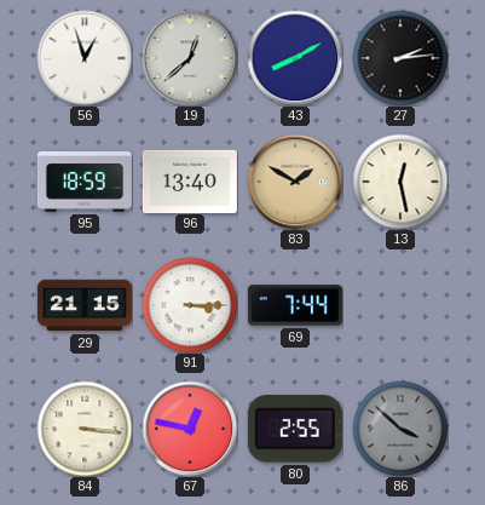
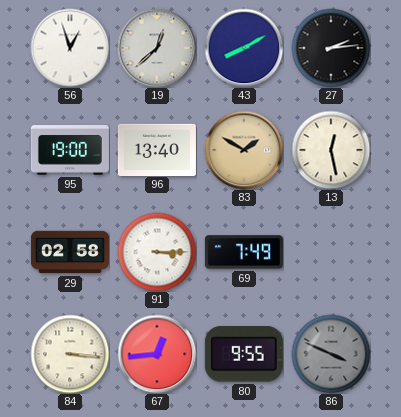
95: 18:59 -> 19:00
29: 21:15 -> 02:58
69: 7:44 -> 7:49
67: 12:47 -> 12:44
80: 2:55 -> 9:55
86: 3:52 -> 3:49
